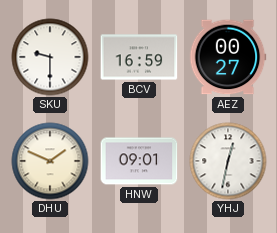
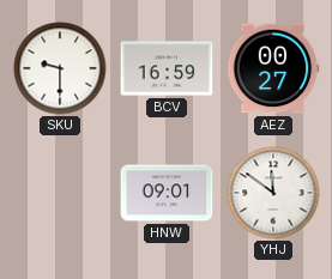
DHU: 1:49 -> none
YHJ: 12:32 -> 11:51
